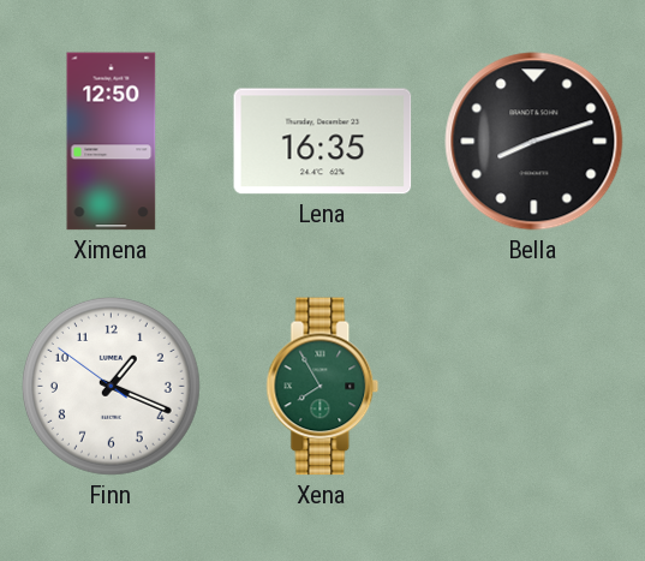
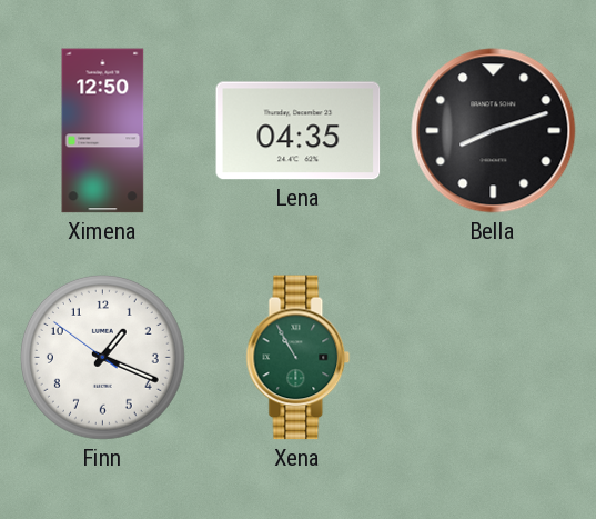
Lena: 16:35 -> 04:35
Xena: 7:55 -> 10:55
